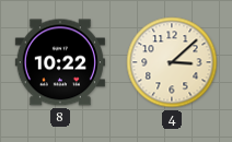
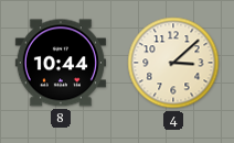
8: 10:22 -> 10:44
